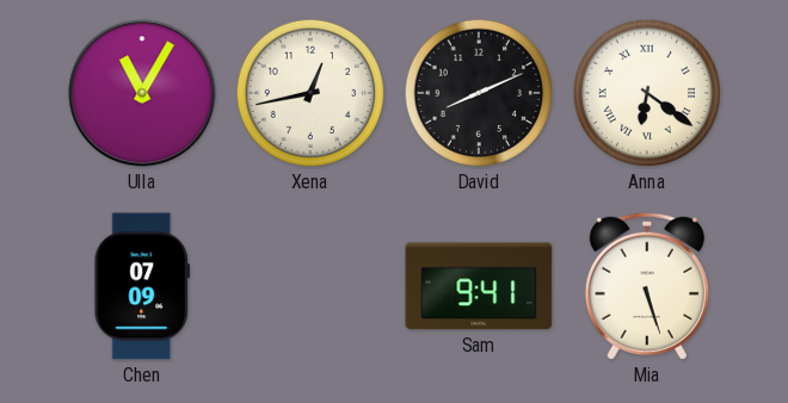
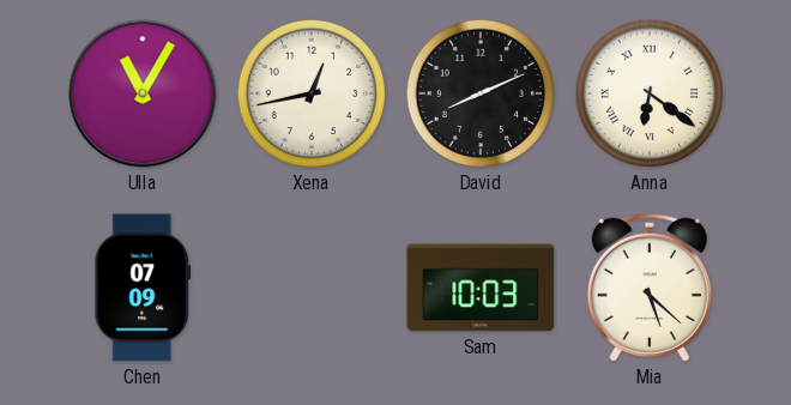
Sam: 9:41 -> 10:03
Mia: 5:27 -> 5:22
